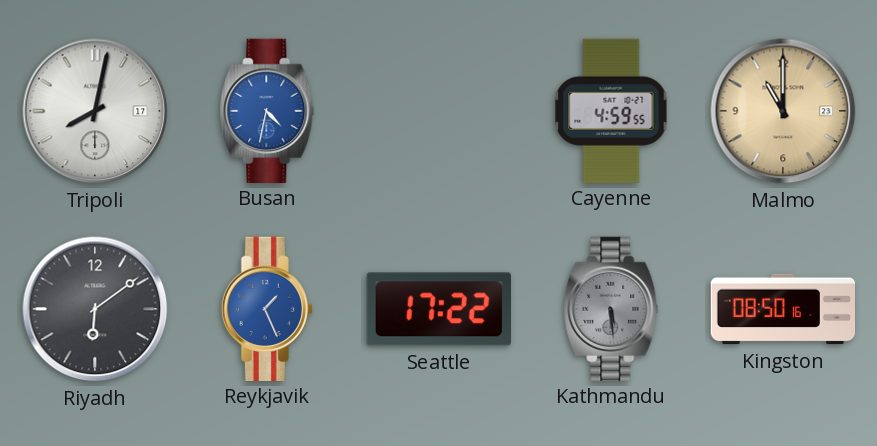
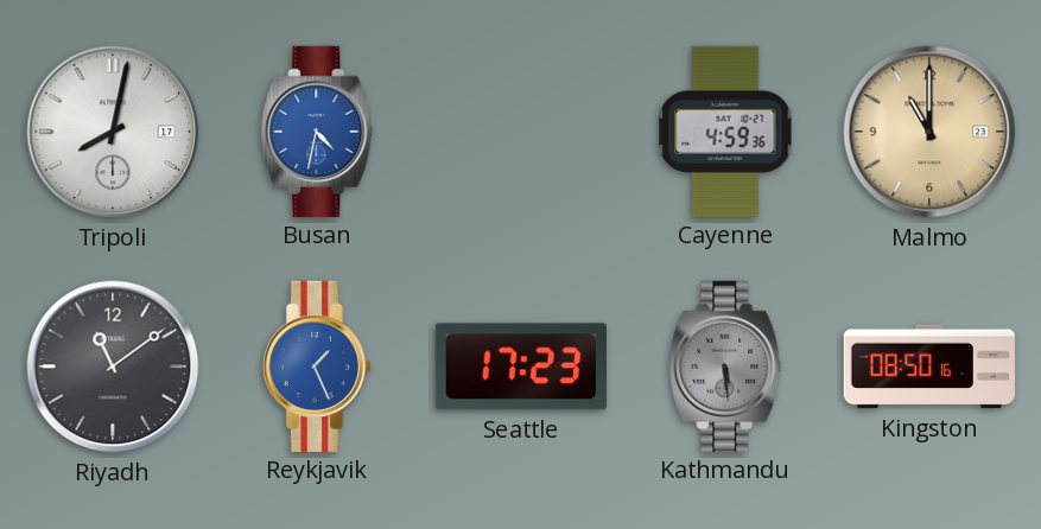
Cayenne: 4:59:55 -> 4:59:36
Riyadh: 6:09 -> 11:09
Seattle: 17:22 -> 17:23
